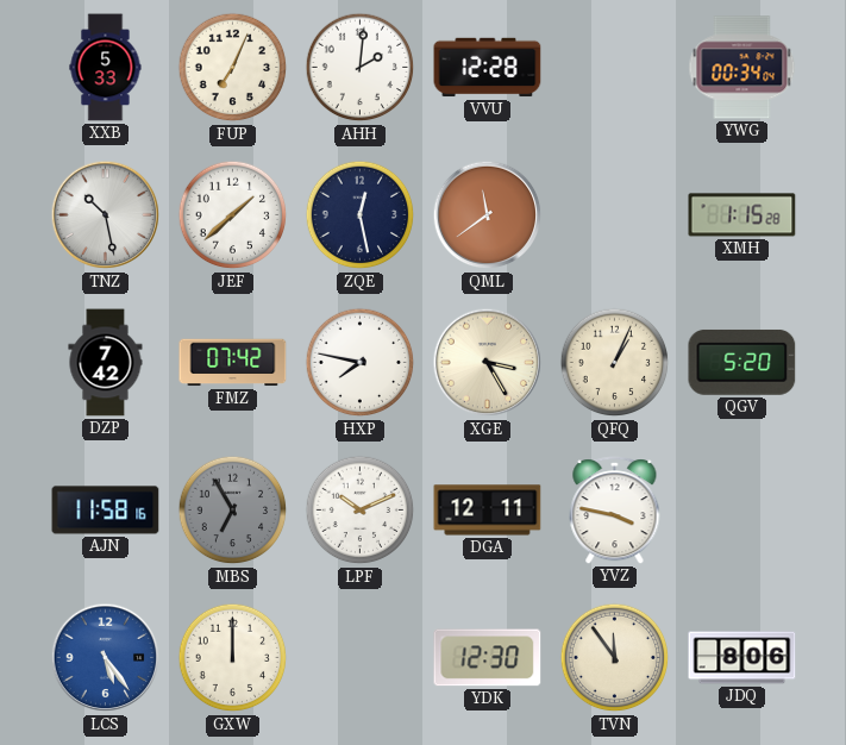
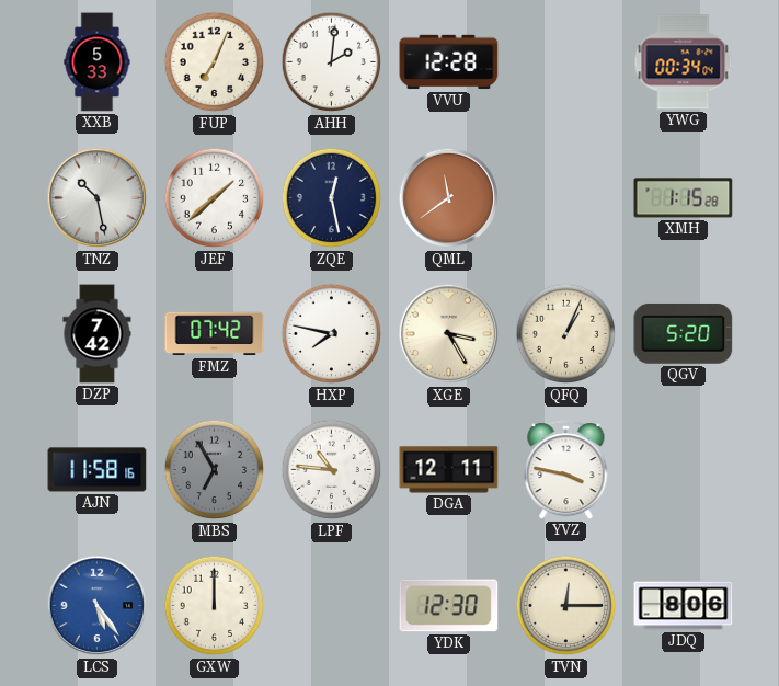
LPF: 10:11 -> 10:46
TVN: 11:54 -> 12:15
